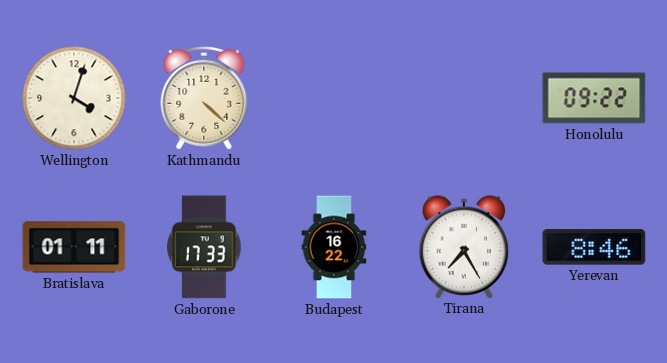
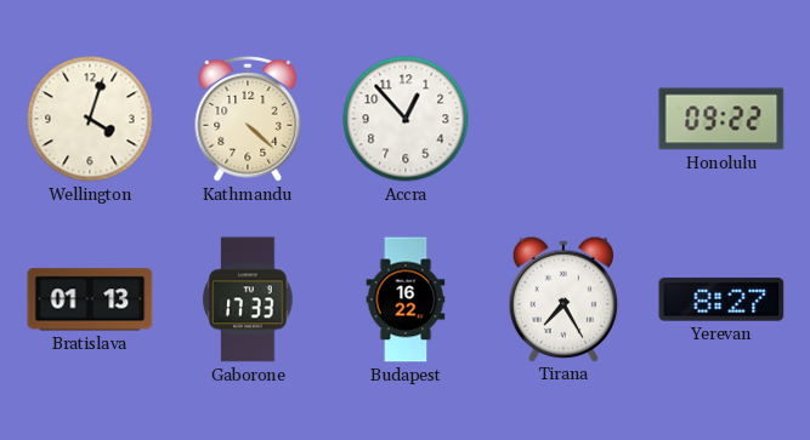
Accra: none -> 12:53
Bratislava: 01:11 -> 01:13
Yerevan: 8:46 -> 8:27
